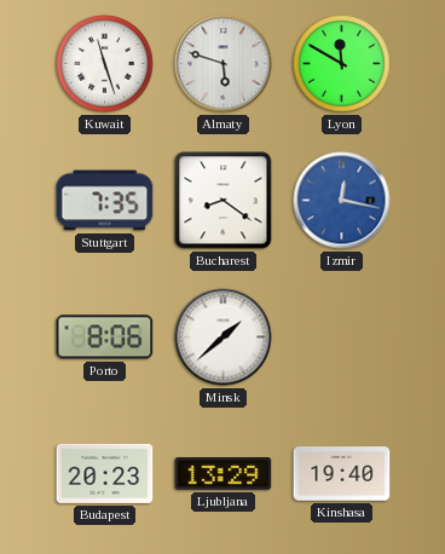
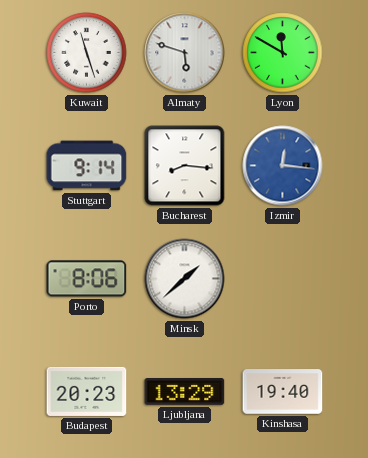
Stuttgart: 7:35 -> 9:14
Bucharest: 8:21 -> 8:16
Izmir: 12:17 -> 12:16
